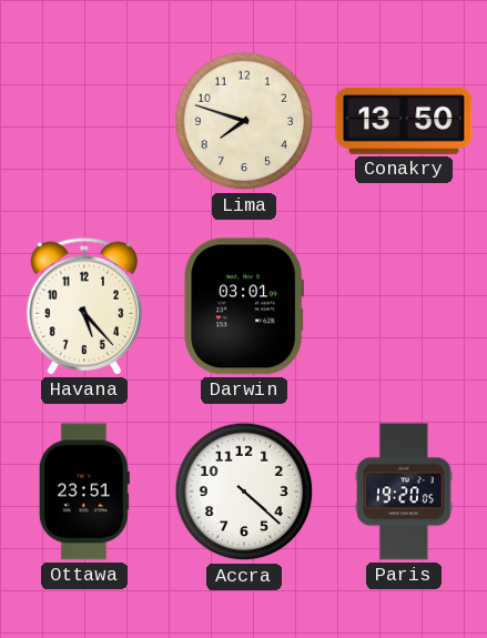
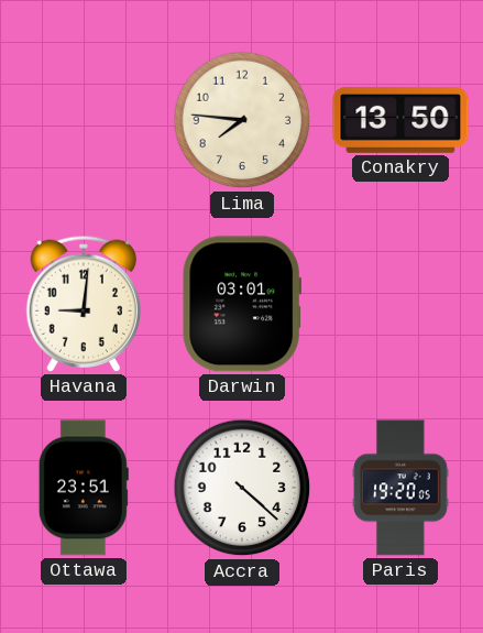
Lima: 7:48 -> 7:46
Havana: 5:23 -> 9:01
